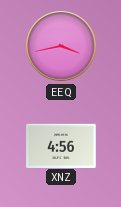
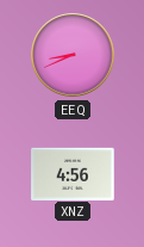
EEQ: 3:43 -> 8:41
